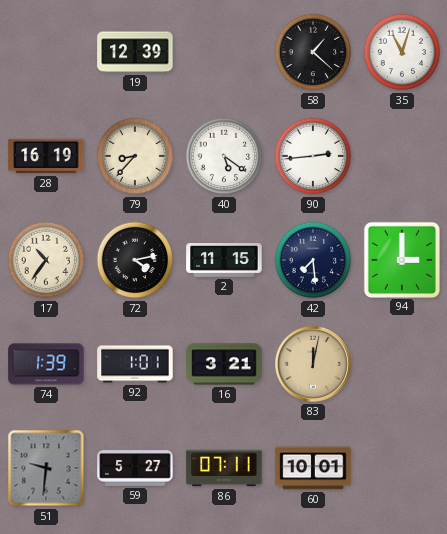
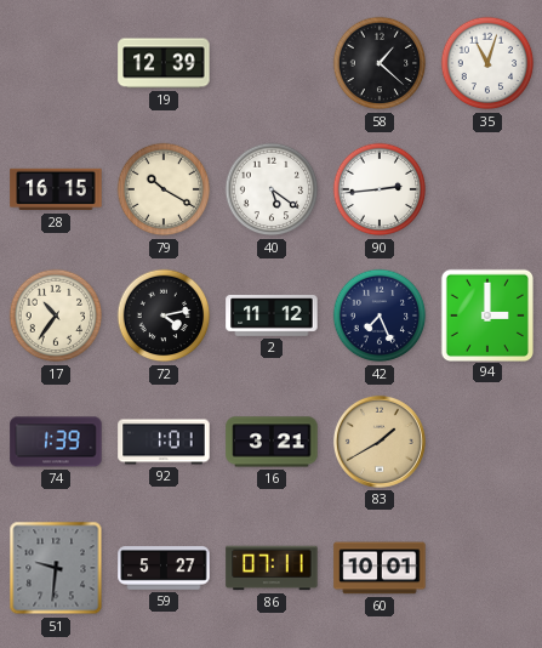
28: 16:19 -> 16:15
79: 8:37 -> 10:20
2: 11:15 -> 11:12
42: 7:29 -> 7:26
83: 12:02 -> 1:40
